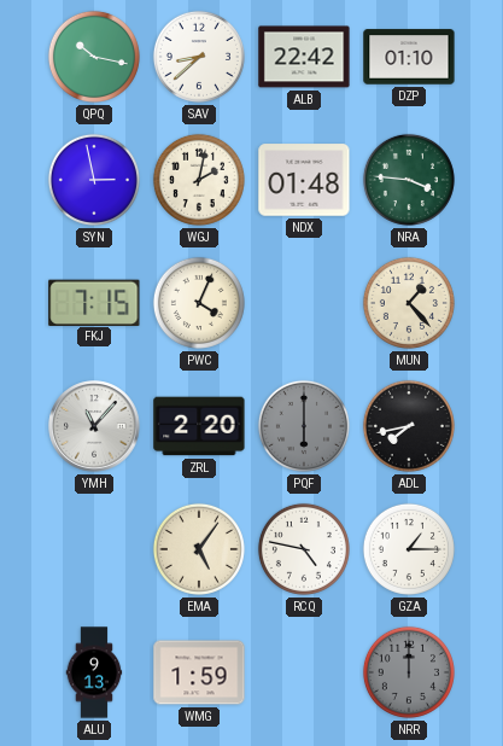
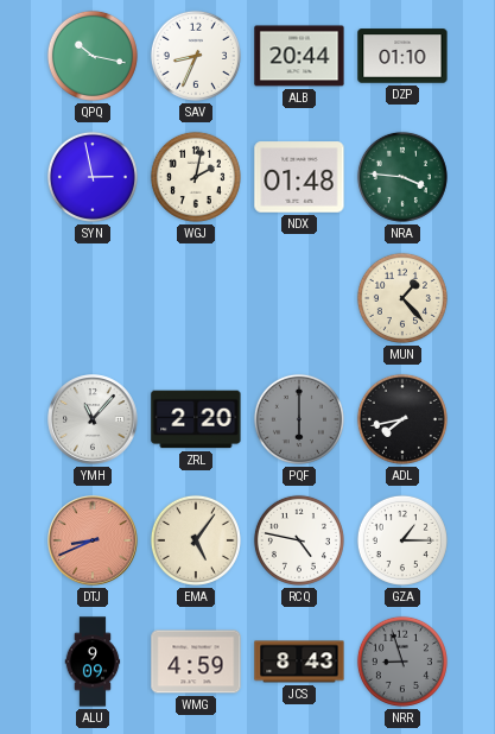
SAV: 8:38 -> 8:34
ALB: 22:42 -> 20:44
FKJ: 7:15 -> none
PWC: 4:04 -> none
DTJ: none -> 8:41
ALU: 9:13 -> 9:09
WMG: 1:59 -> 4:59
JCS: none -> 8:43
NRR: 12:00 -> 8:57
